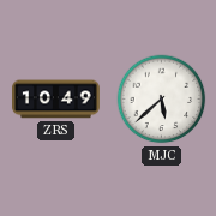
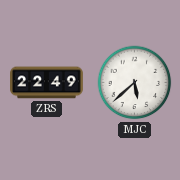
ZRS: 10:49 -> 22:49
